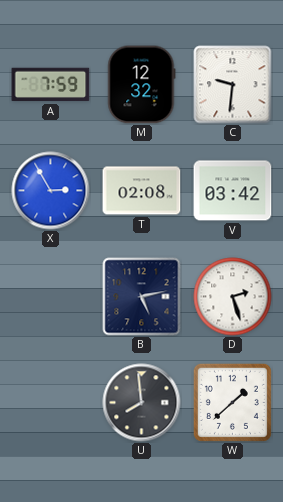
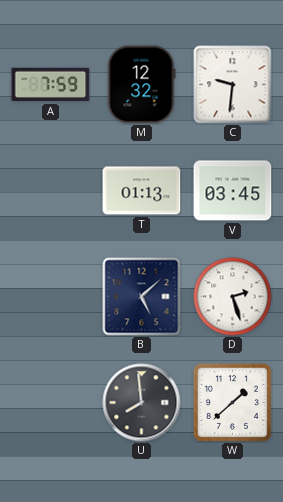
X: 2:55 -> none
T: 02:08 -> 01:13
V: 03:42 -> 03:45
B: 5:13 -> 5:08
